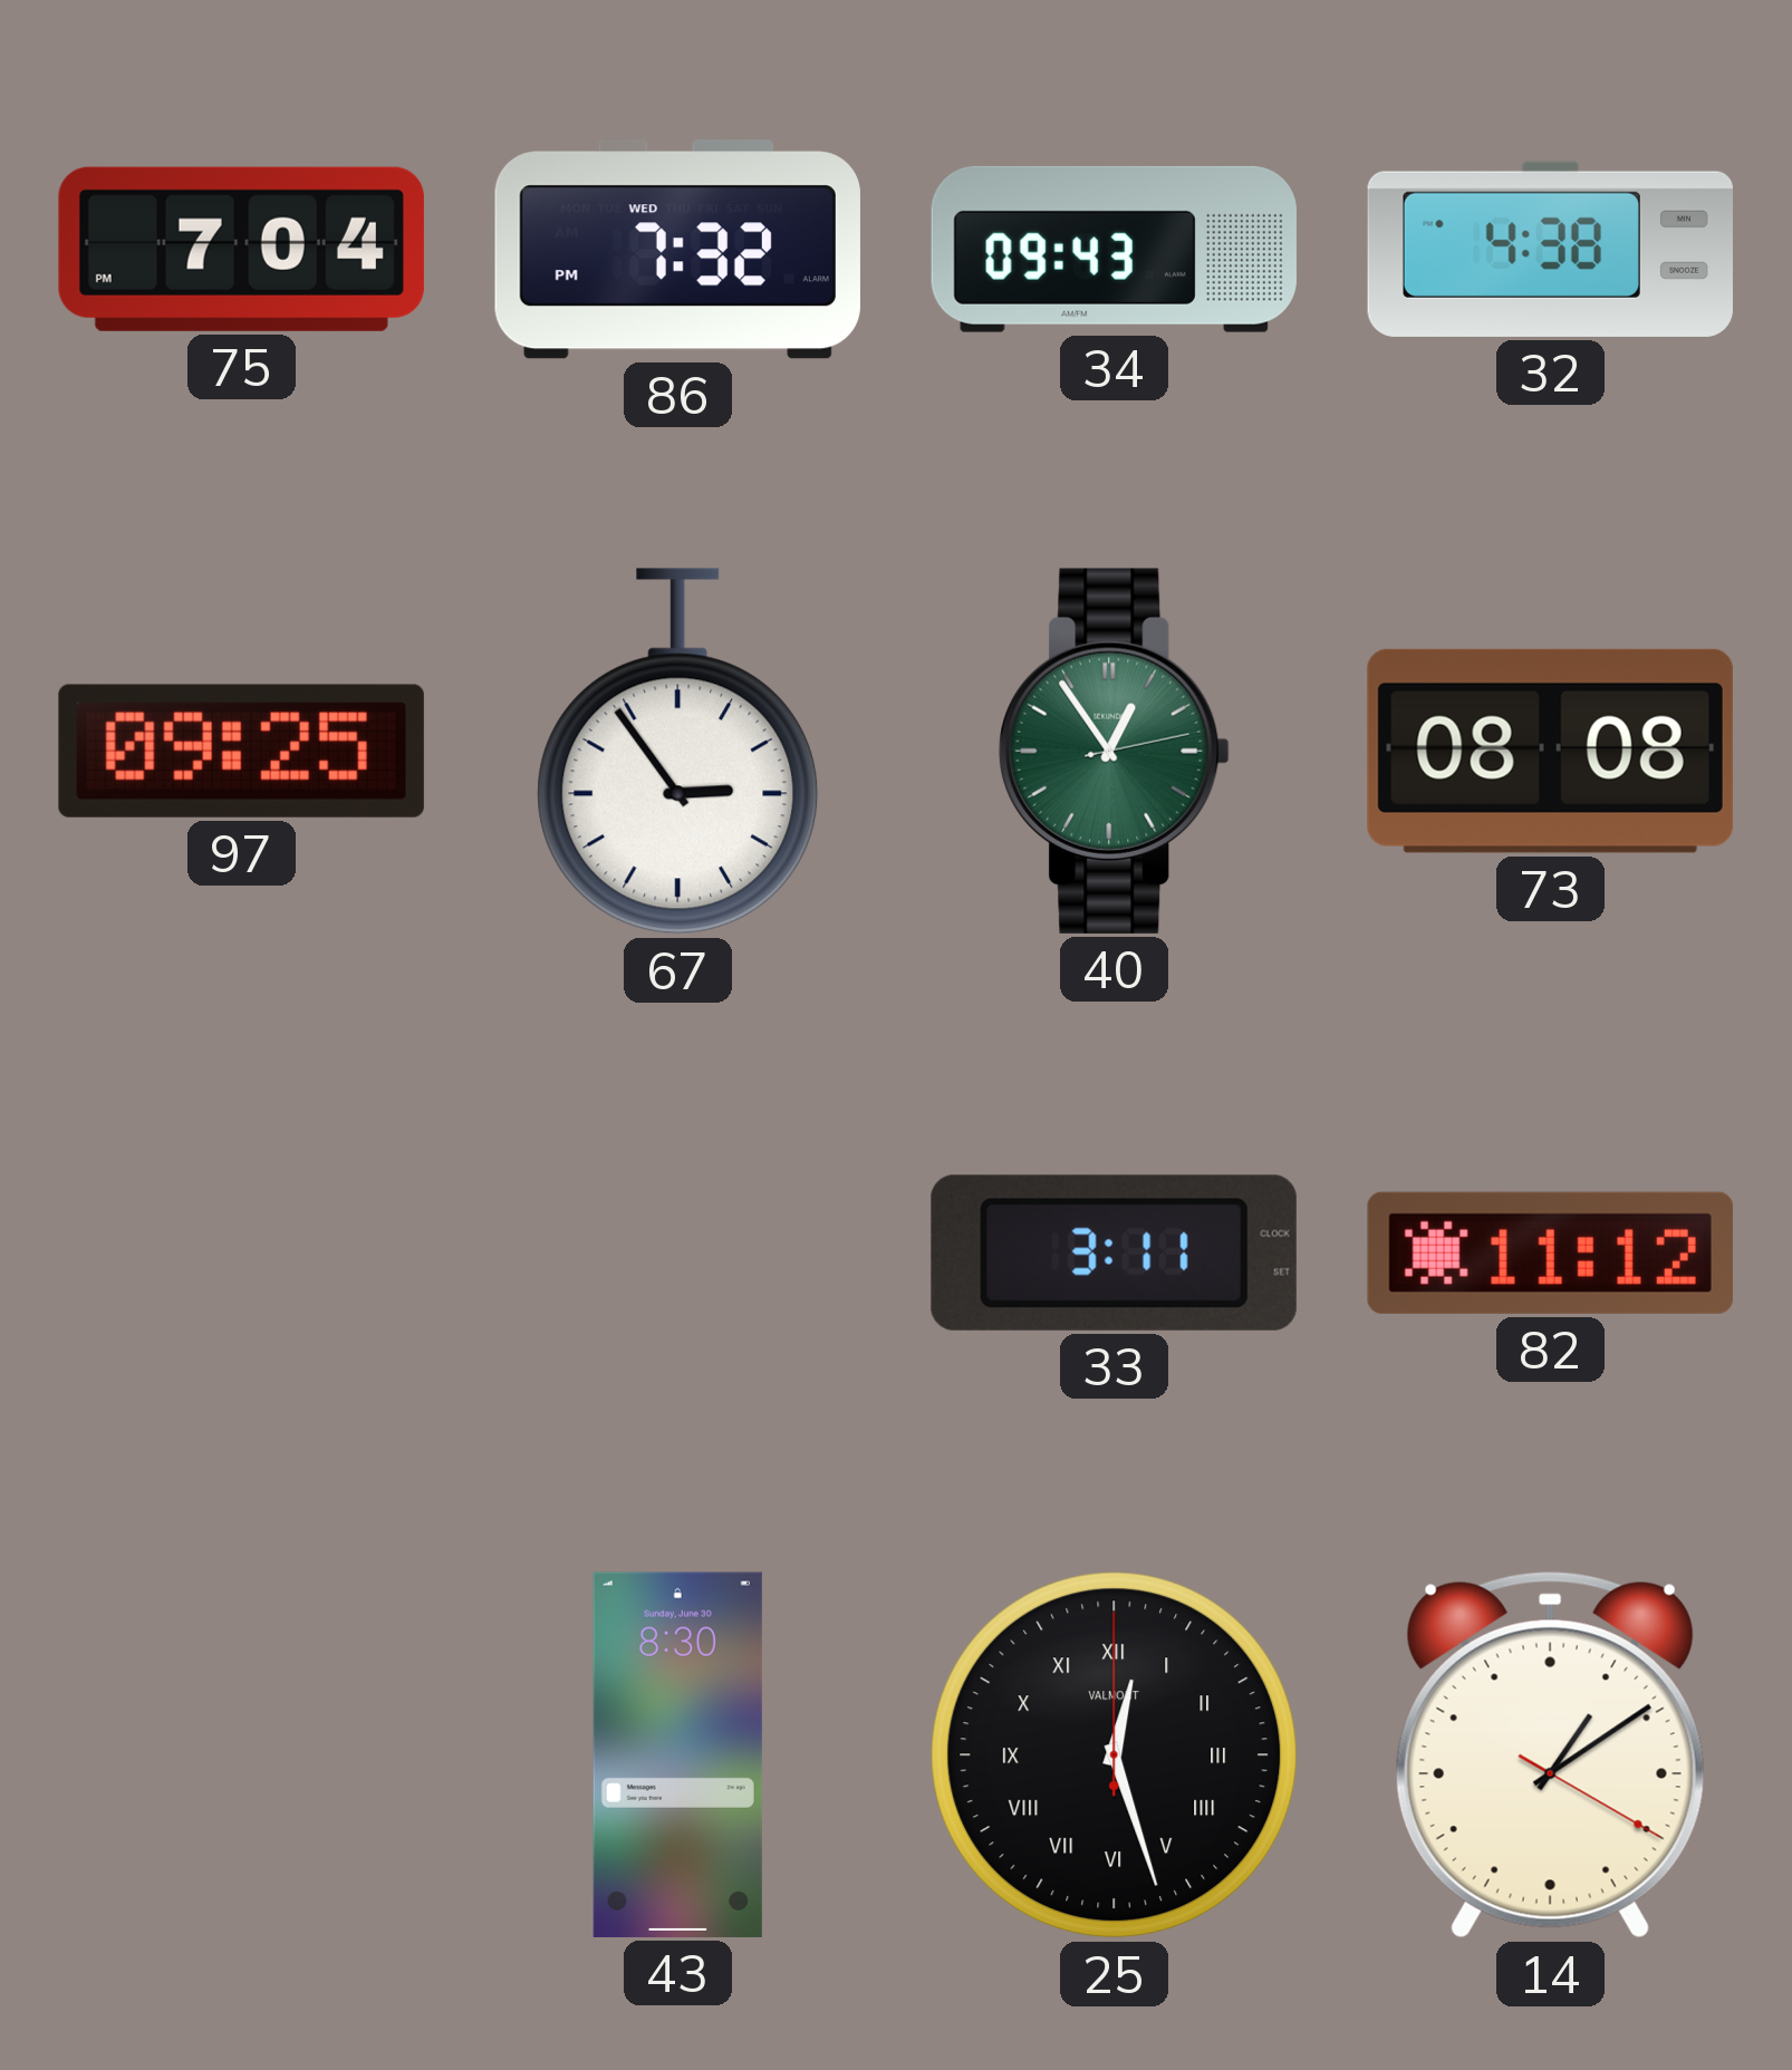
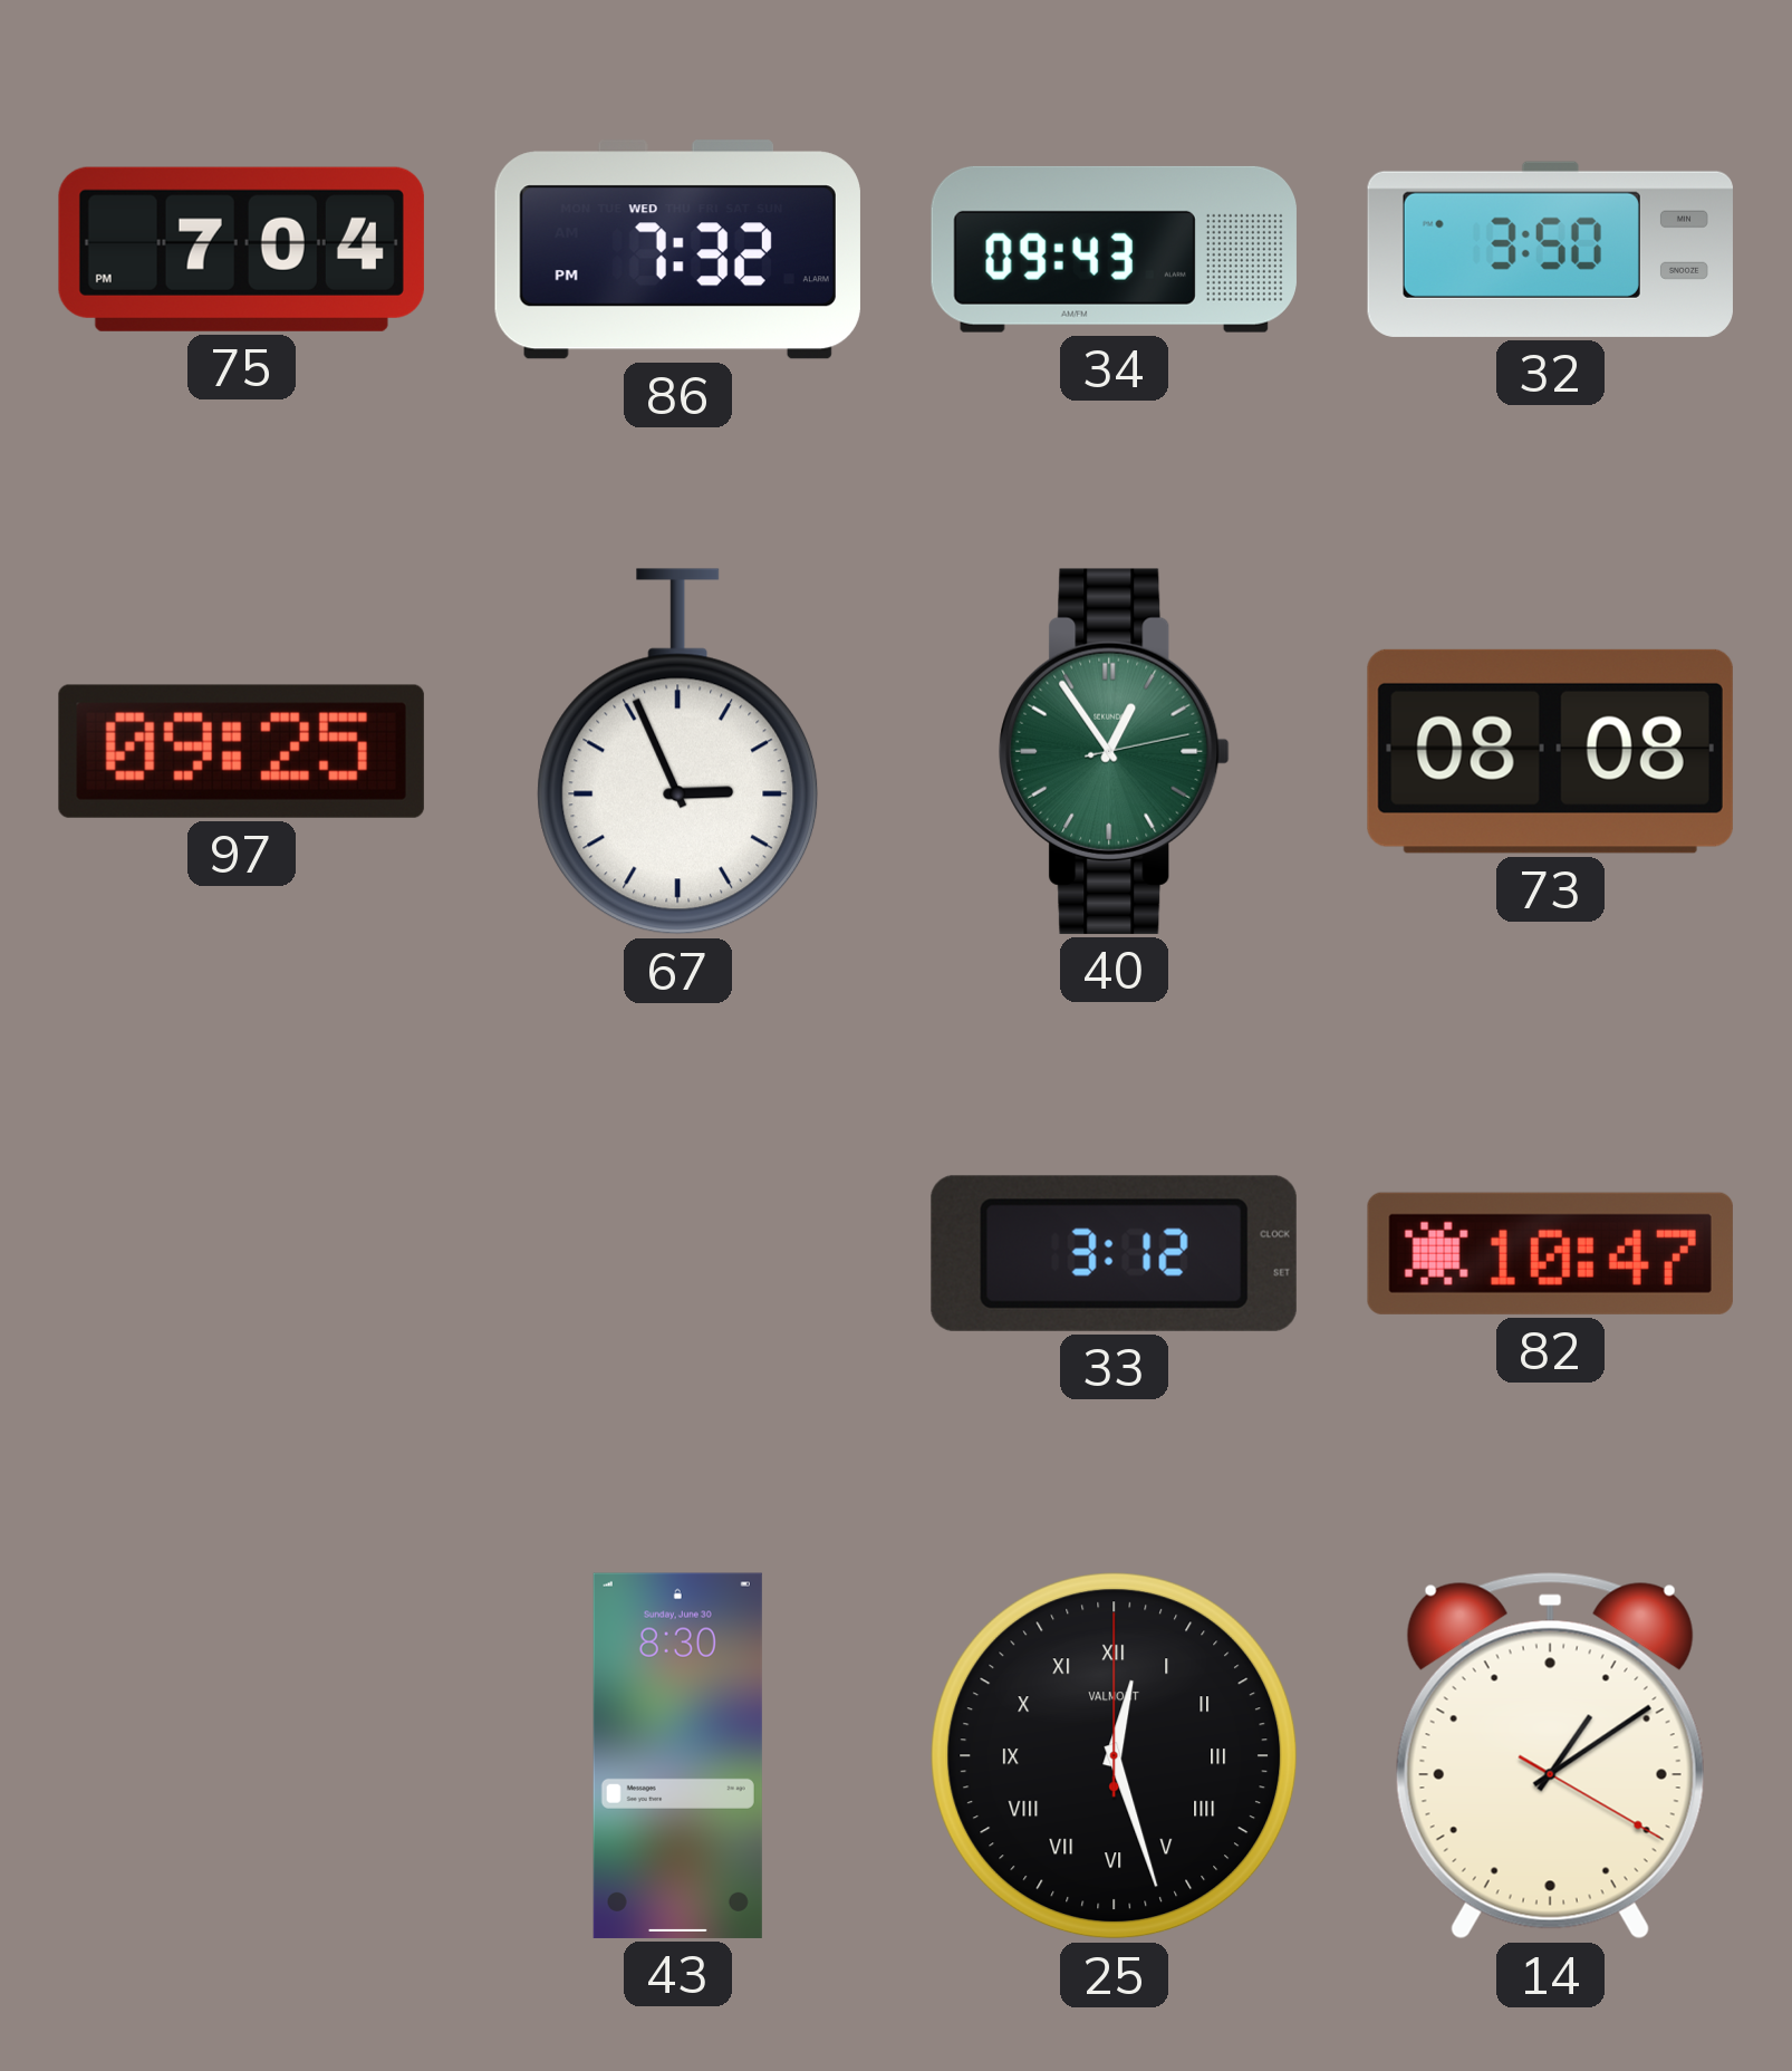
32: 4:38 -> 3:50
67: 2:54 -> 2:56
33: 3:11 -> 3:12
82: 11:12 -> 10:47
